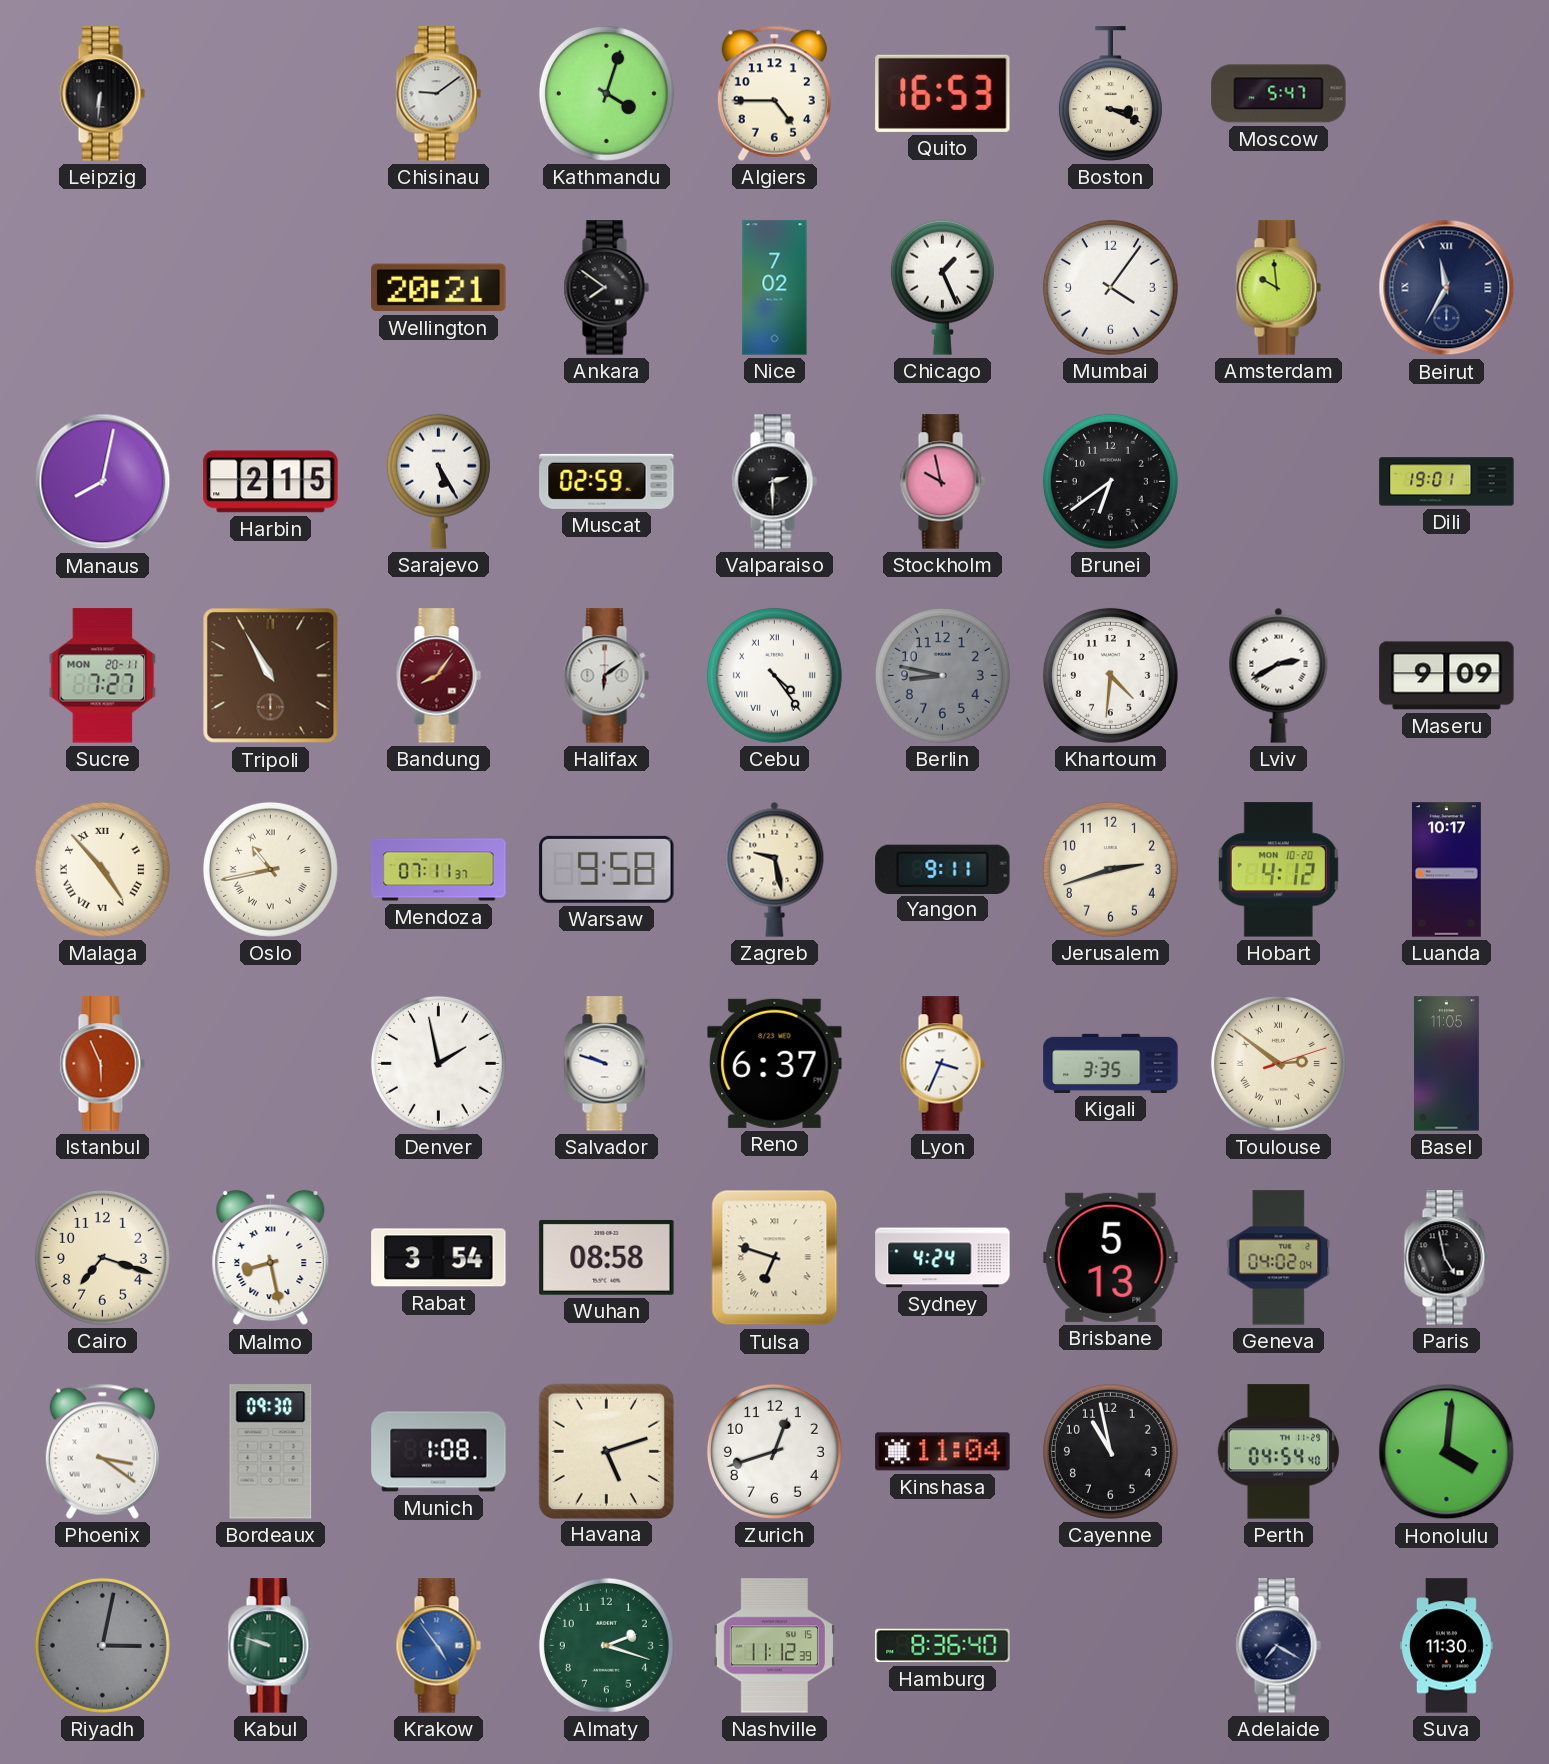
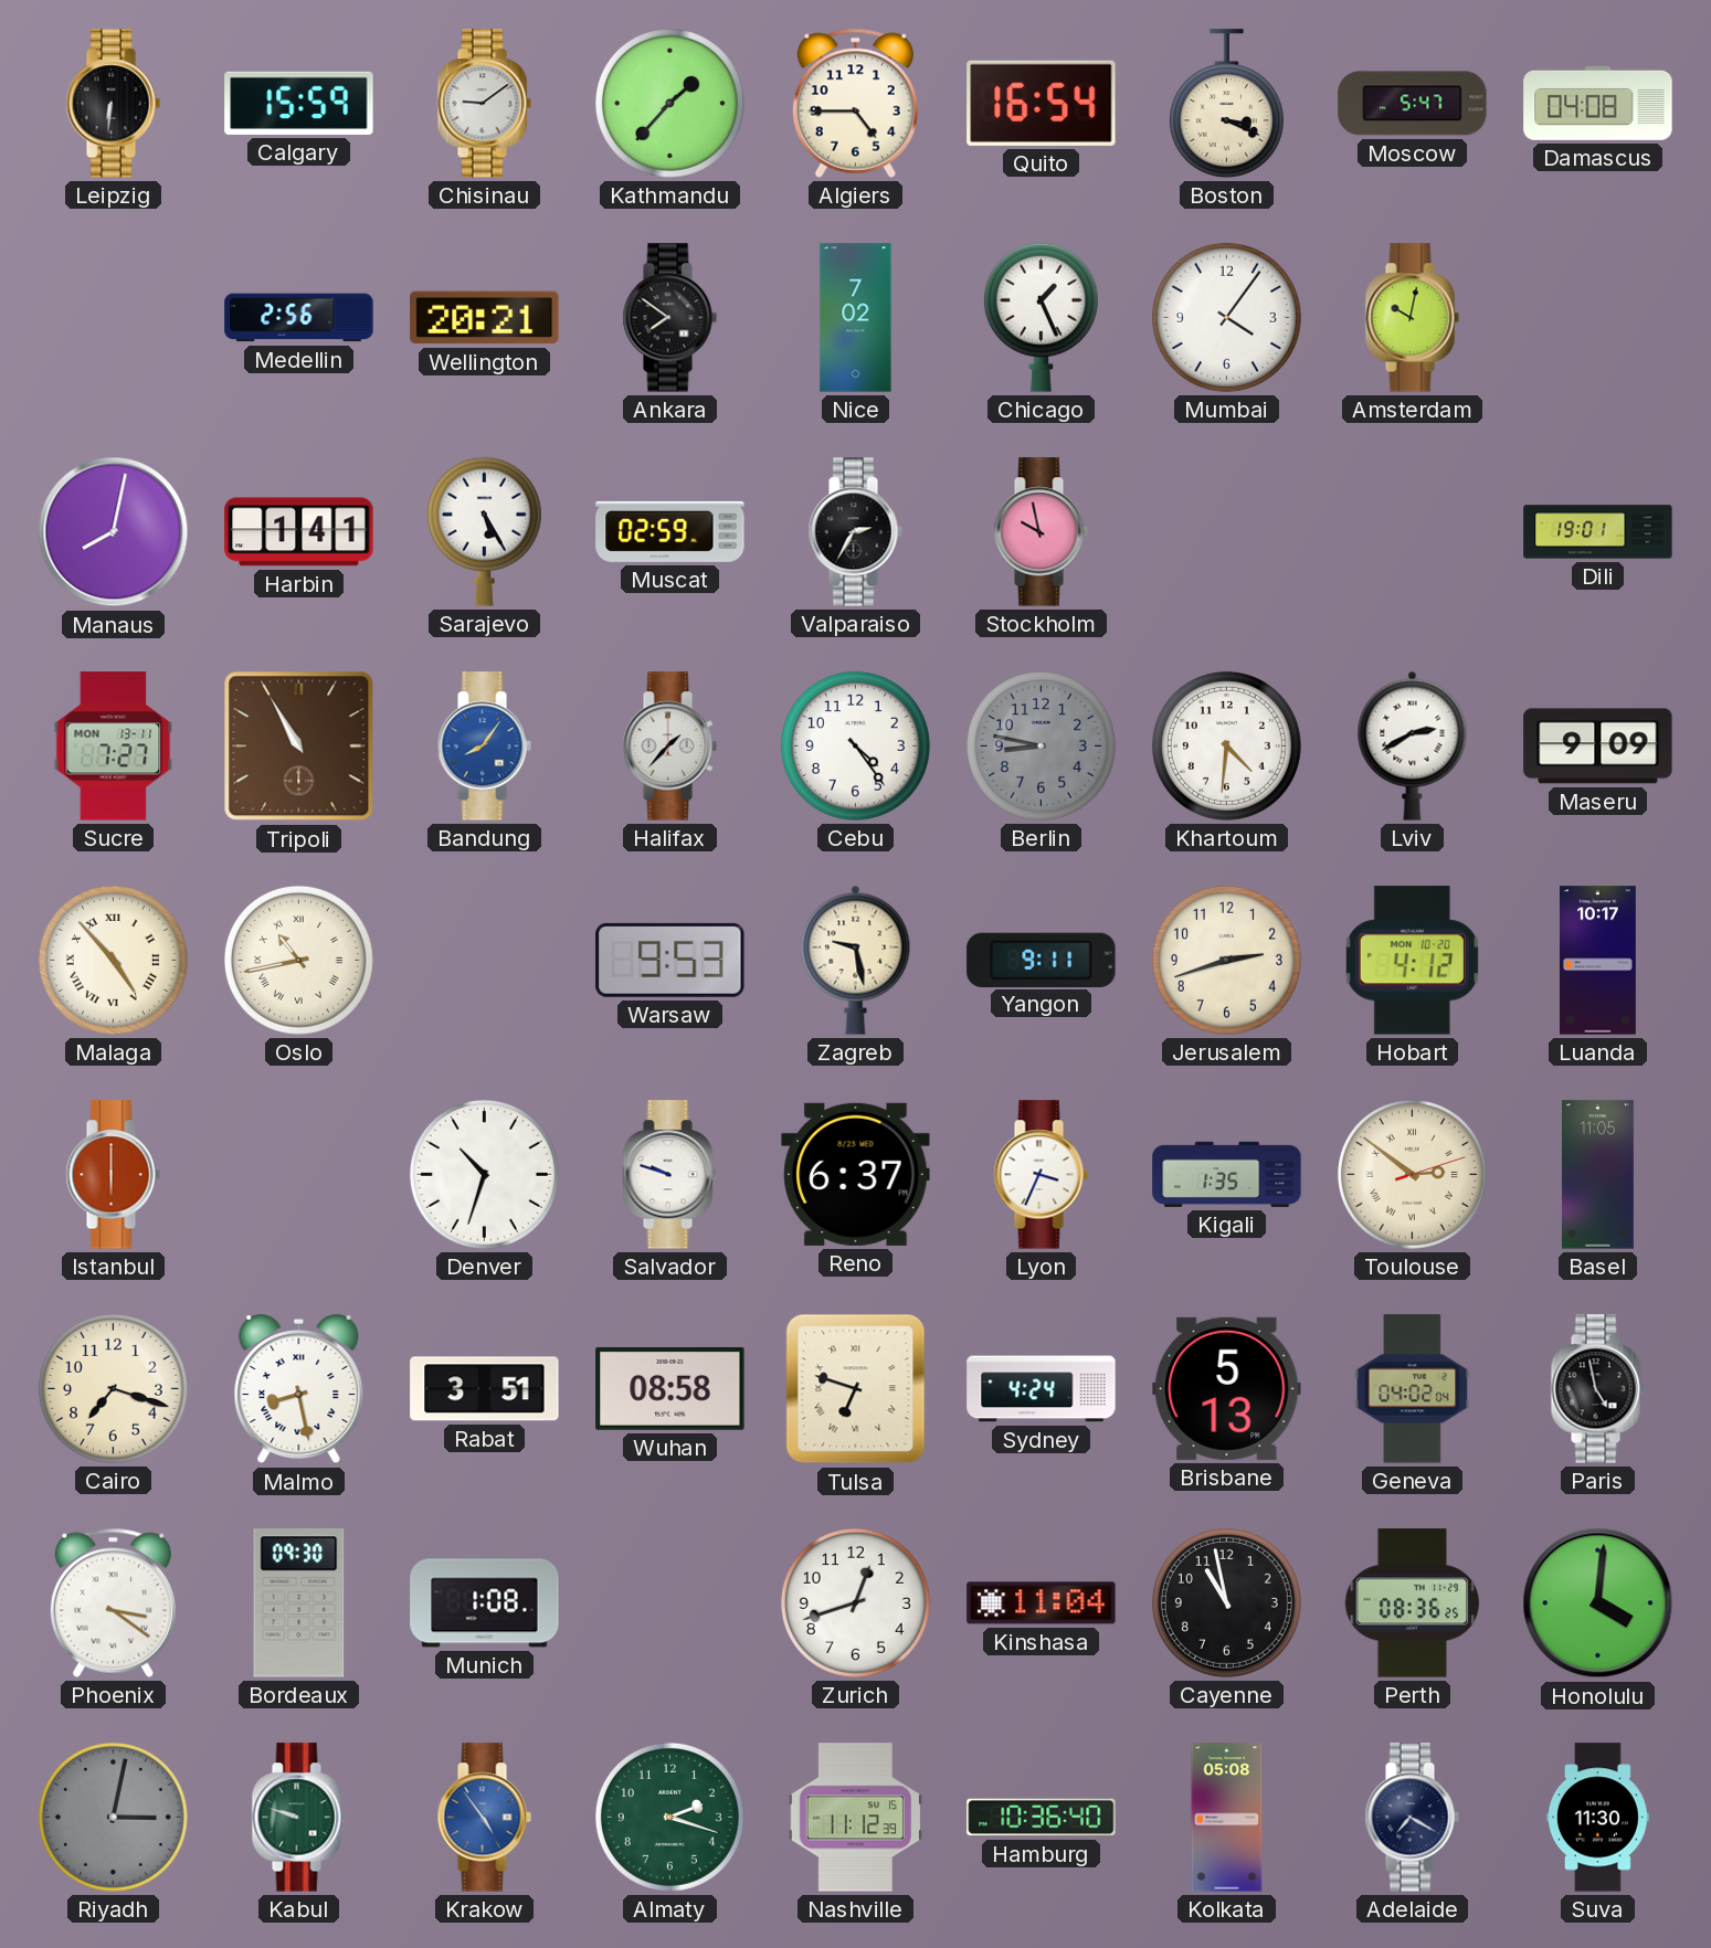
Calgary: none -> 15:59
Kathmandu: 4:03 -> 1:37
Quito: 16:53 -> 16:54
Damascus: none -> 04:08
Medellin: none -> 2:56
Amsterdam: 9:59 -> 10:02
Beirut: 11:35 -> none
Harbin: 2:15 -> 1:41
Valparaiso: 2:30 -> 2:35
Brunei: 6:39 -> none
Sucre date: MON 20-11 -> MON 13-11
Bandung dial: burgundy -> blue
Halifax: 6:09 -> 1:37
Cebu numerals: Roman -> Arabic
Mendoza: 07:11 -> none
Warsaw: 9:58 -> 9:53
Istanbul: 5:56 -> 6:00
Denver: 1:58 -> 10:33
Kigali: 3:35 -> 1:35
Rabat: 3:54 -> 3:51
Havana: 5:12 -> none
Perth: 04:54 -> 08:36
Hamburg: 8:36 -> 10:36
Kolkata: none -> 05:08
